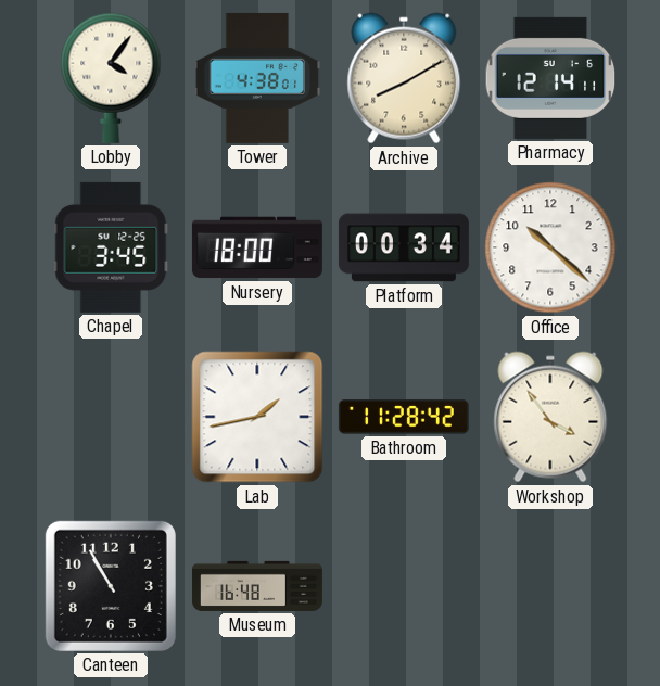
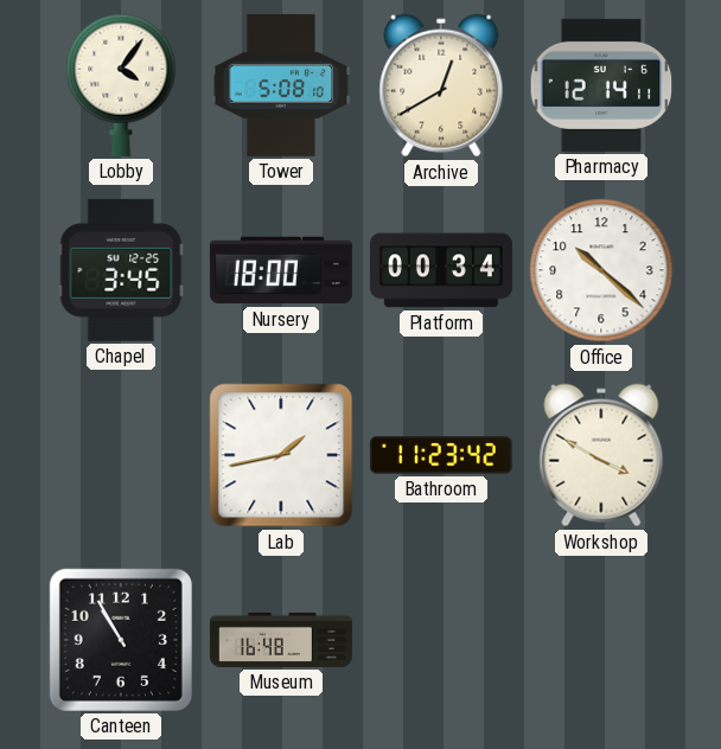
Tower: 4:38 -> 5:08
Archive: 8:10 -> 12:40
Bathroom: 11:28 -> 11:23
Workshop: 3:54 -> 3:50
